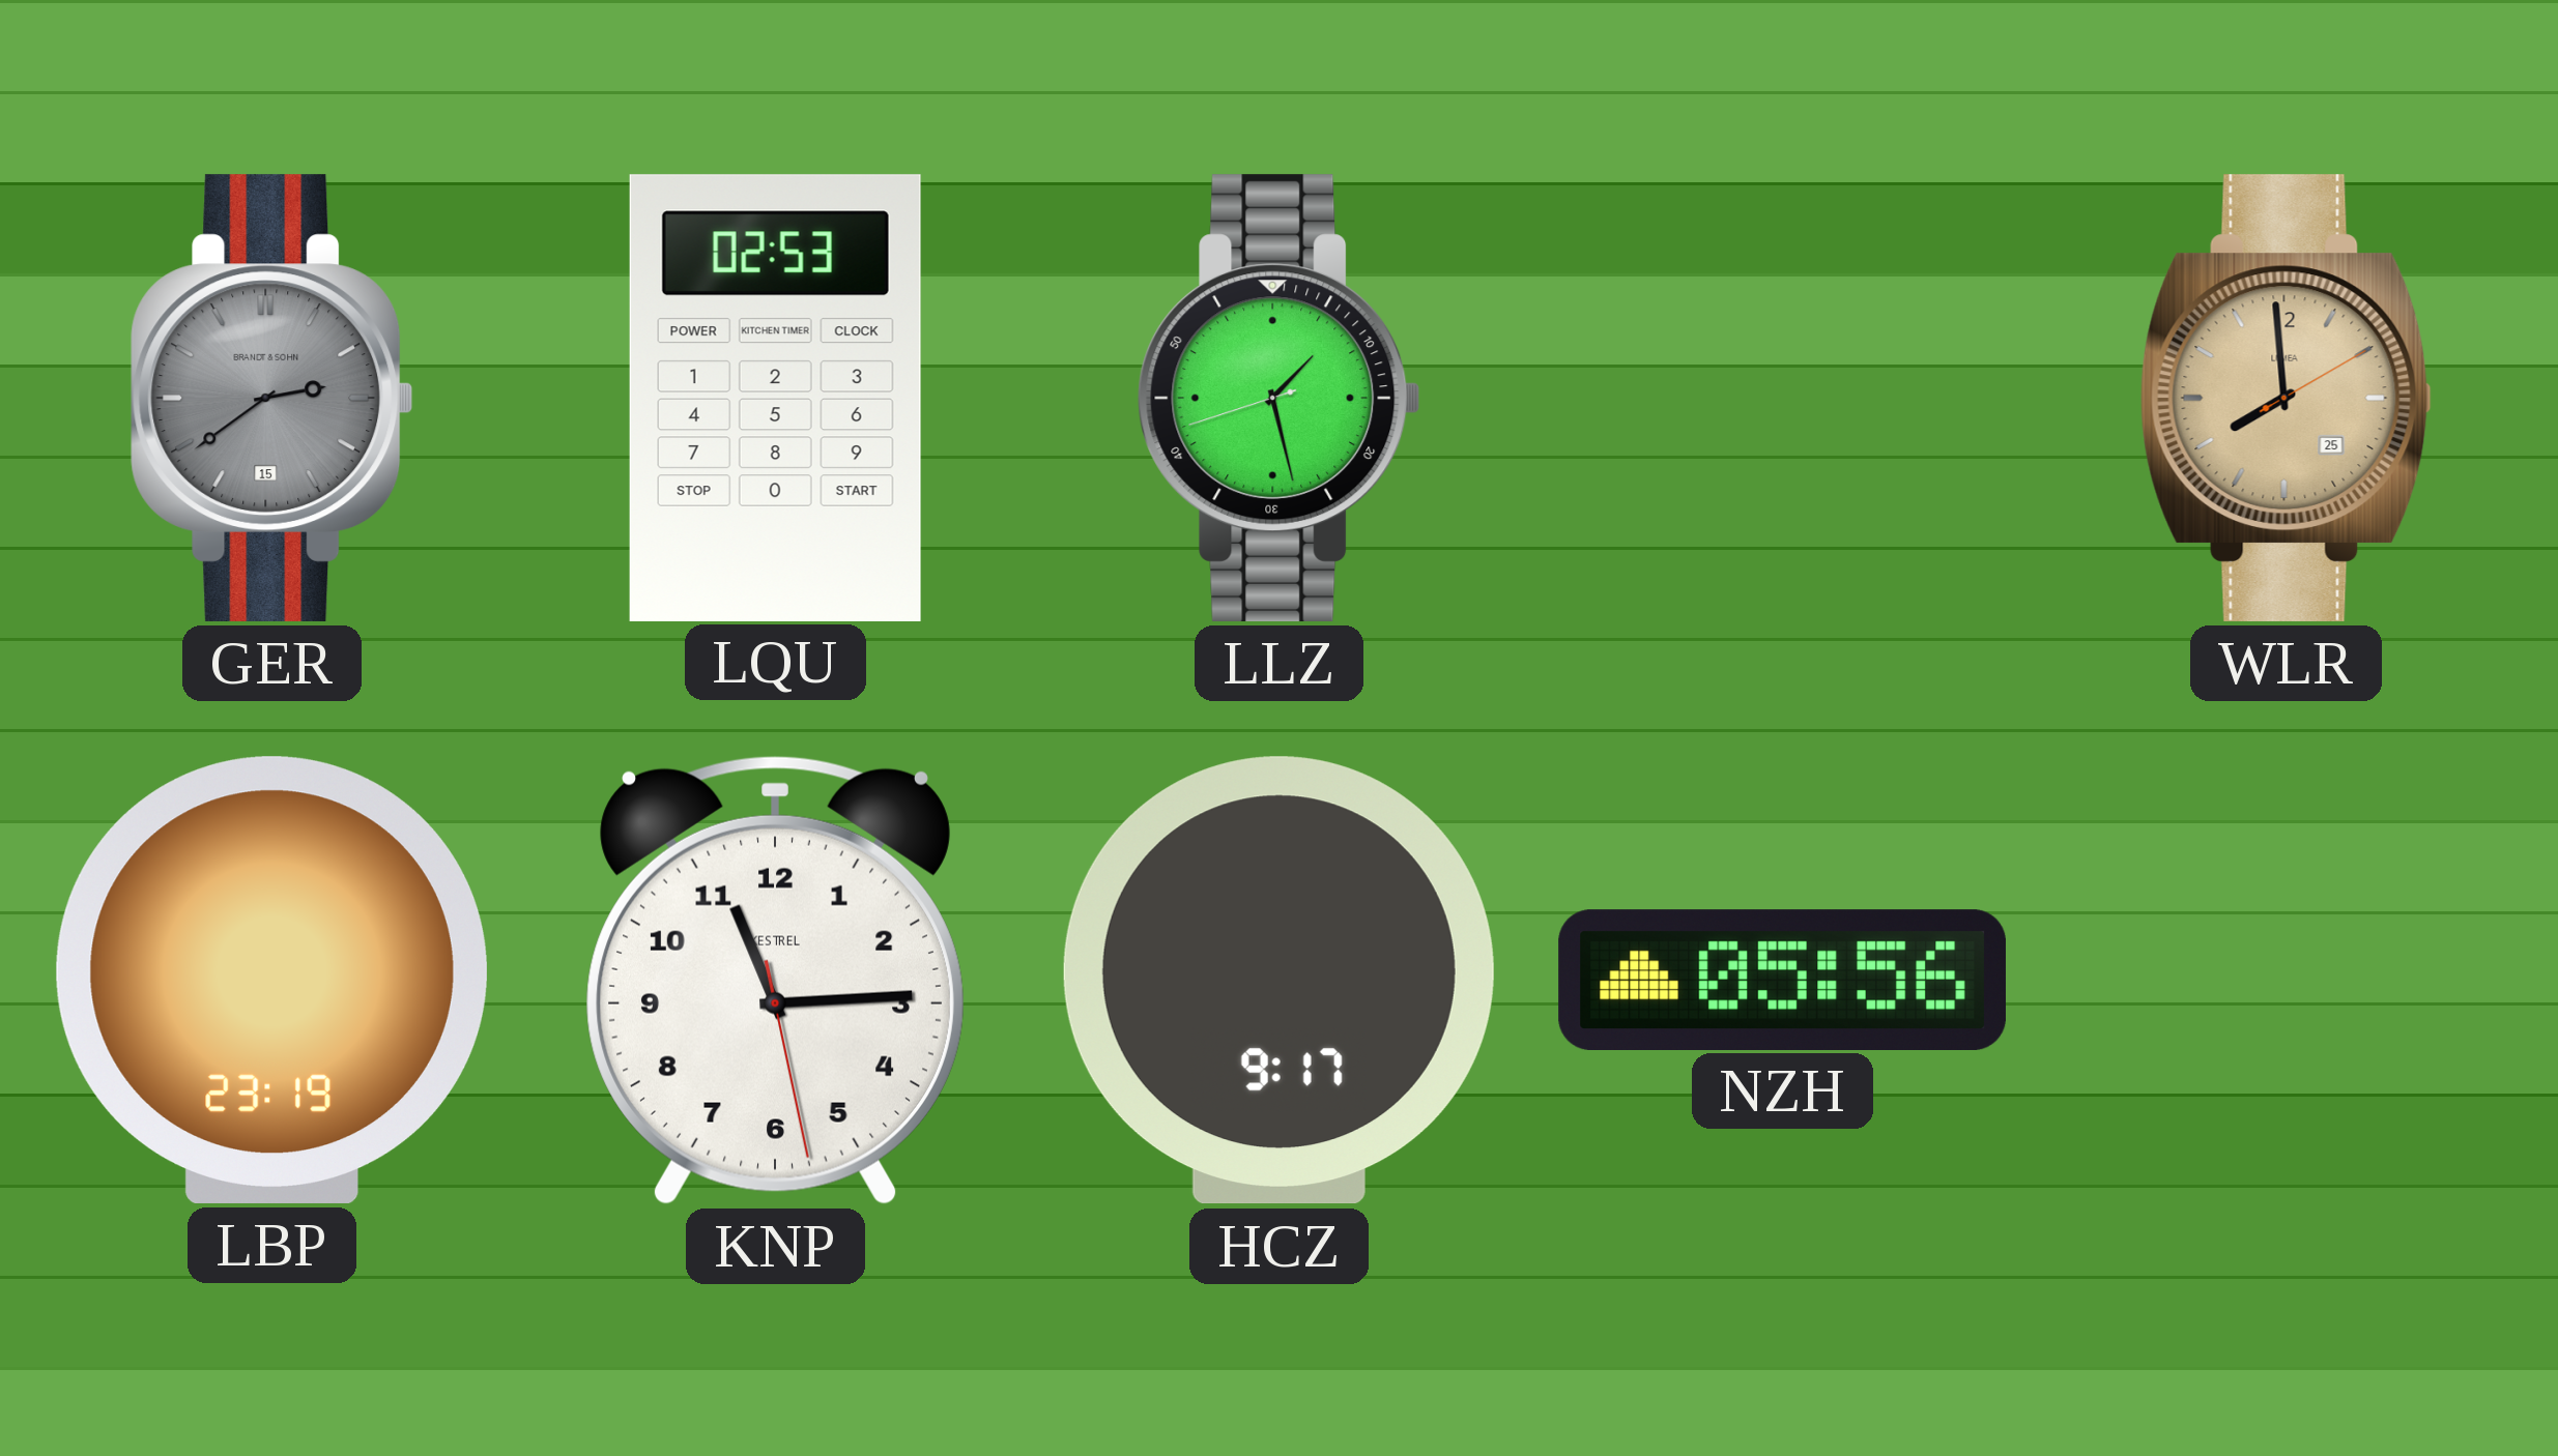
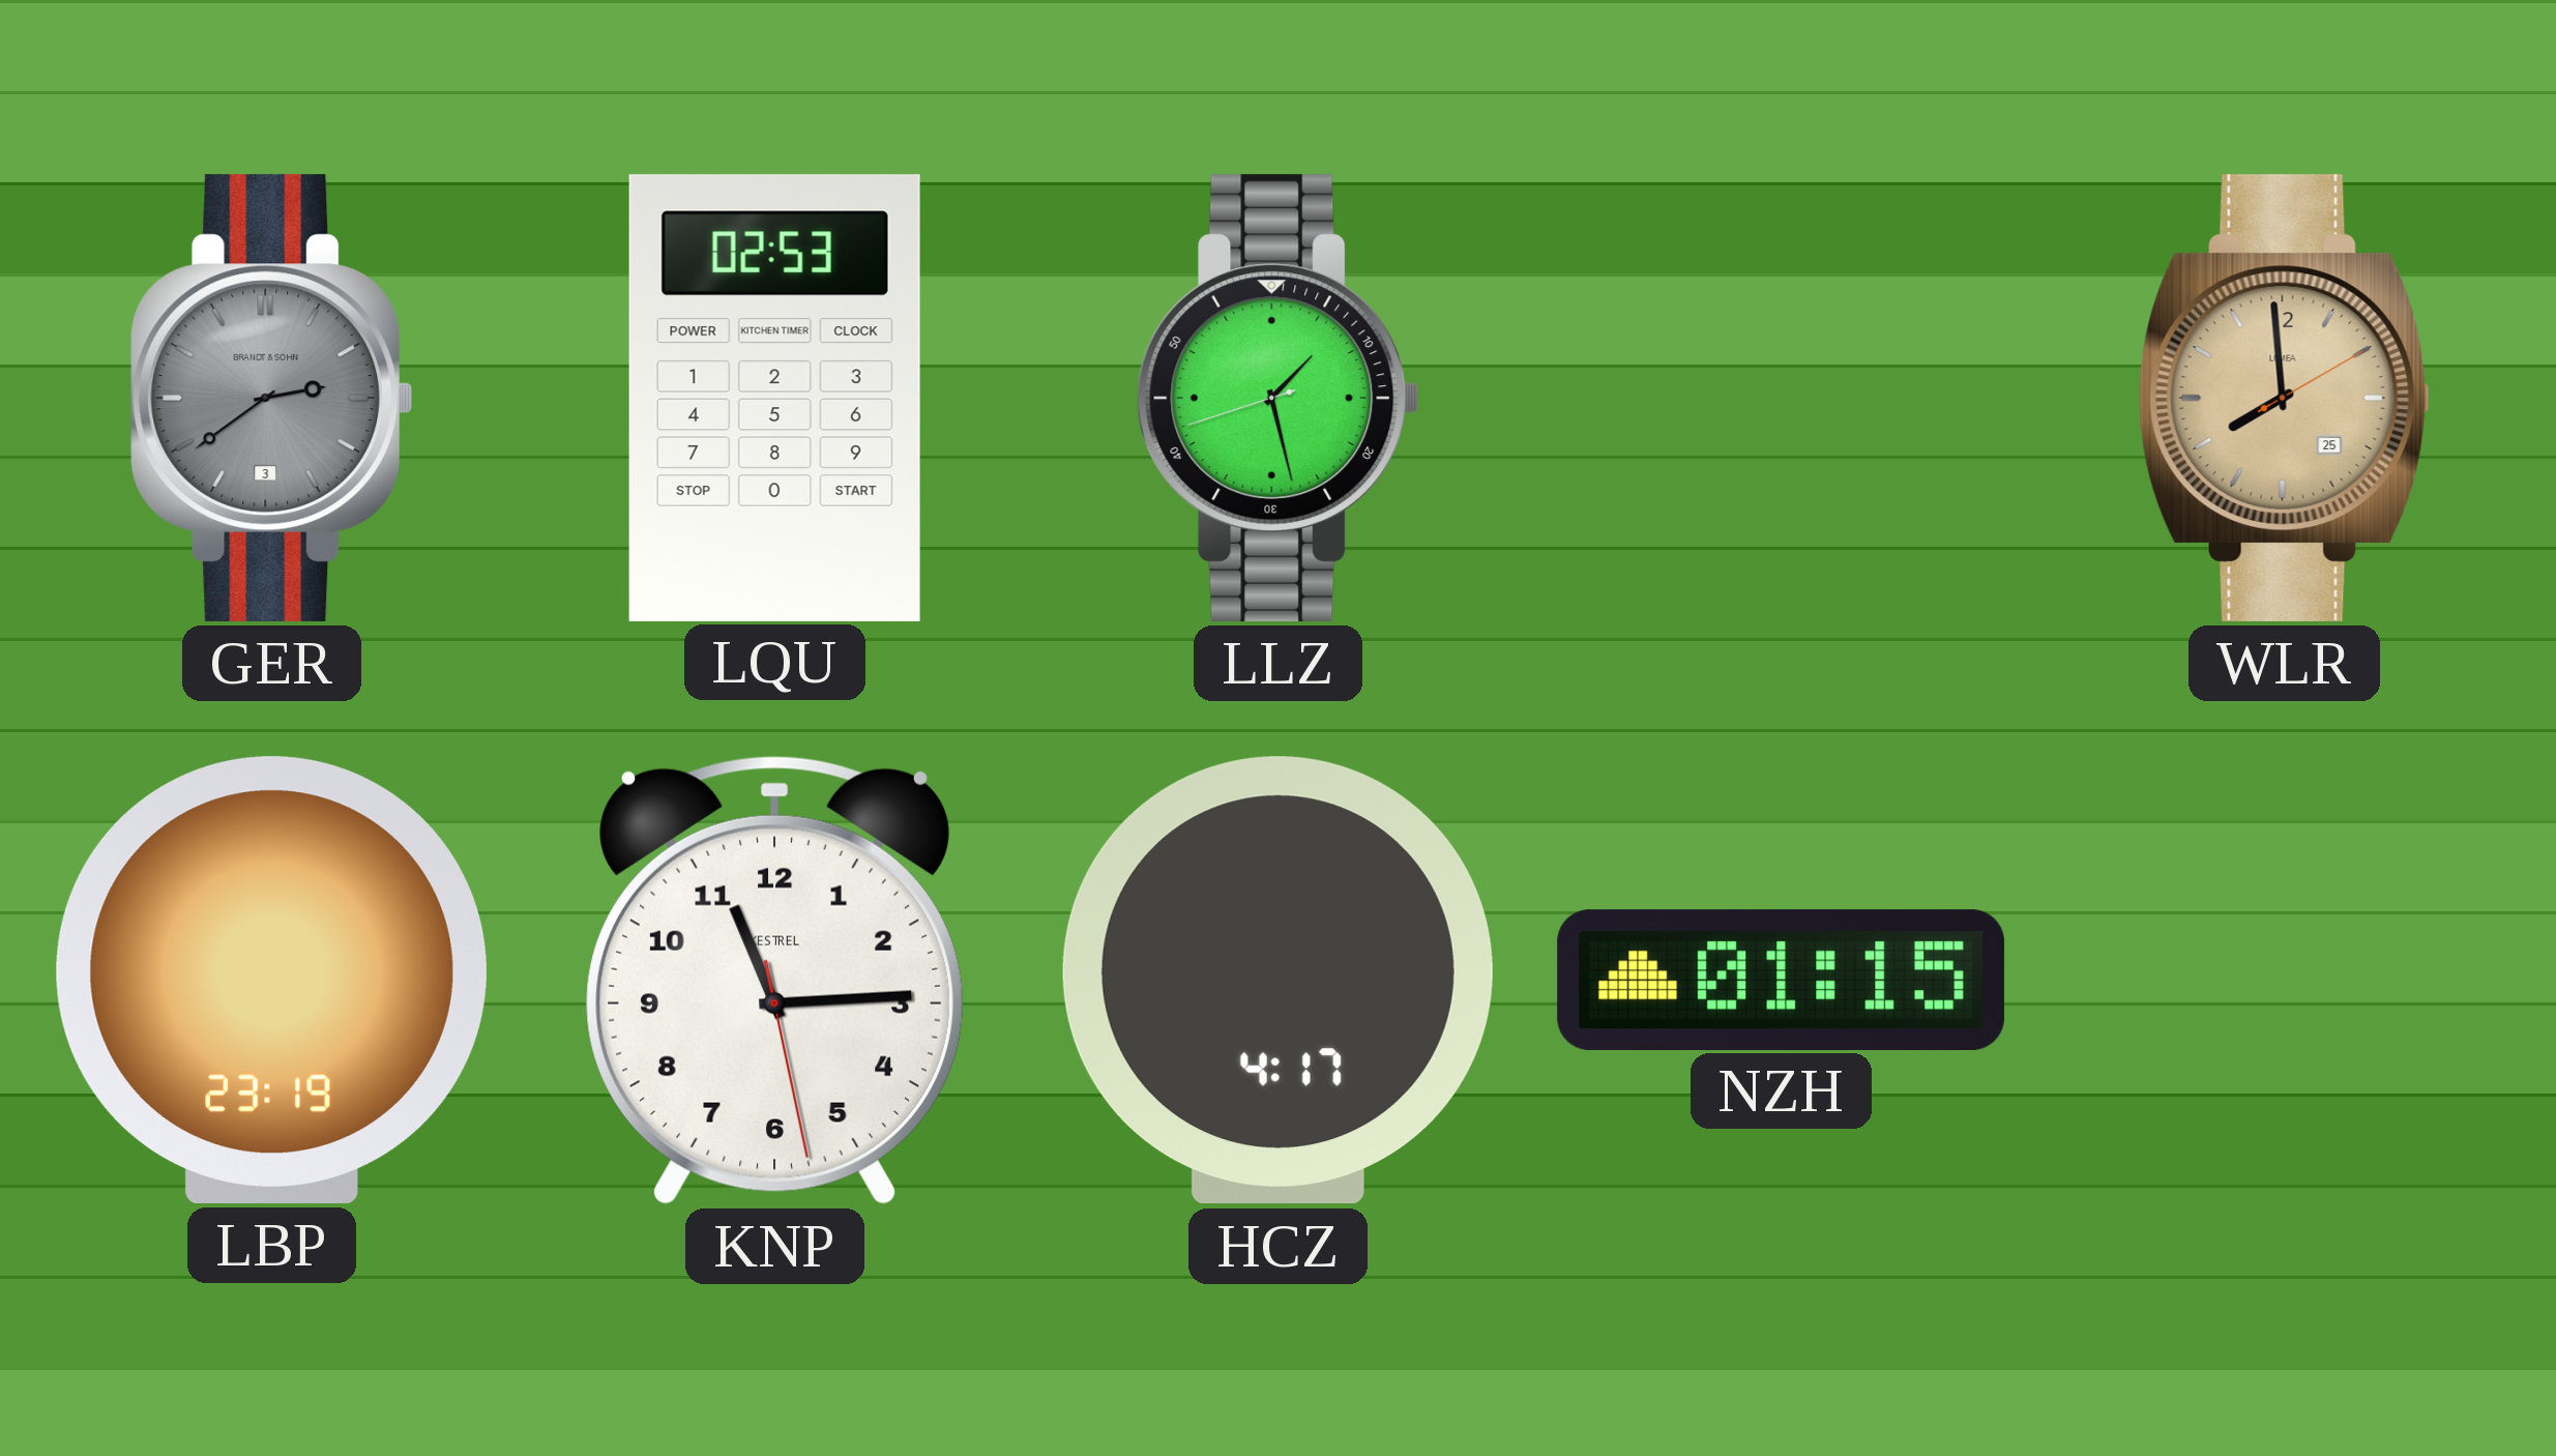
GER date: 15 -> 3
HCZ: 9:17 -> 4:17
NZH: 05:56 -> 01:15
